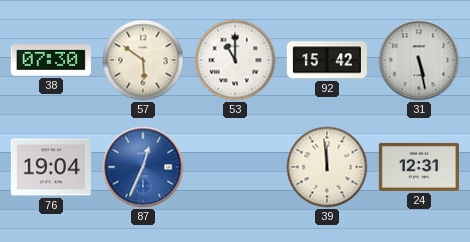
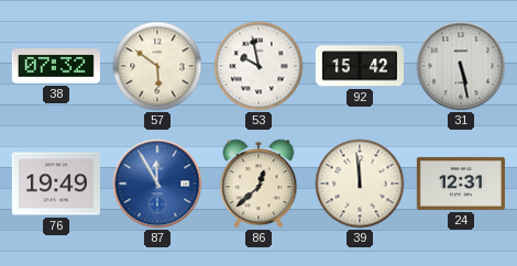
38: 07:30 -> 07:32
53: 11:00 -> 9:58
76: 19:04 -> 19:49
87: 12:34 -> 11:55
86: none -> 12:38
